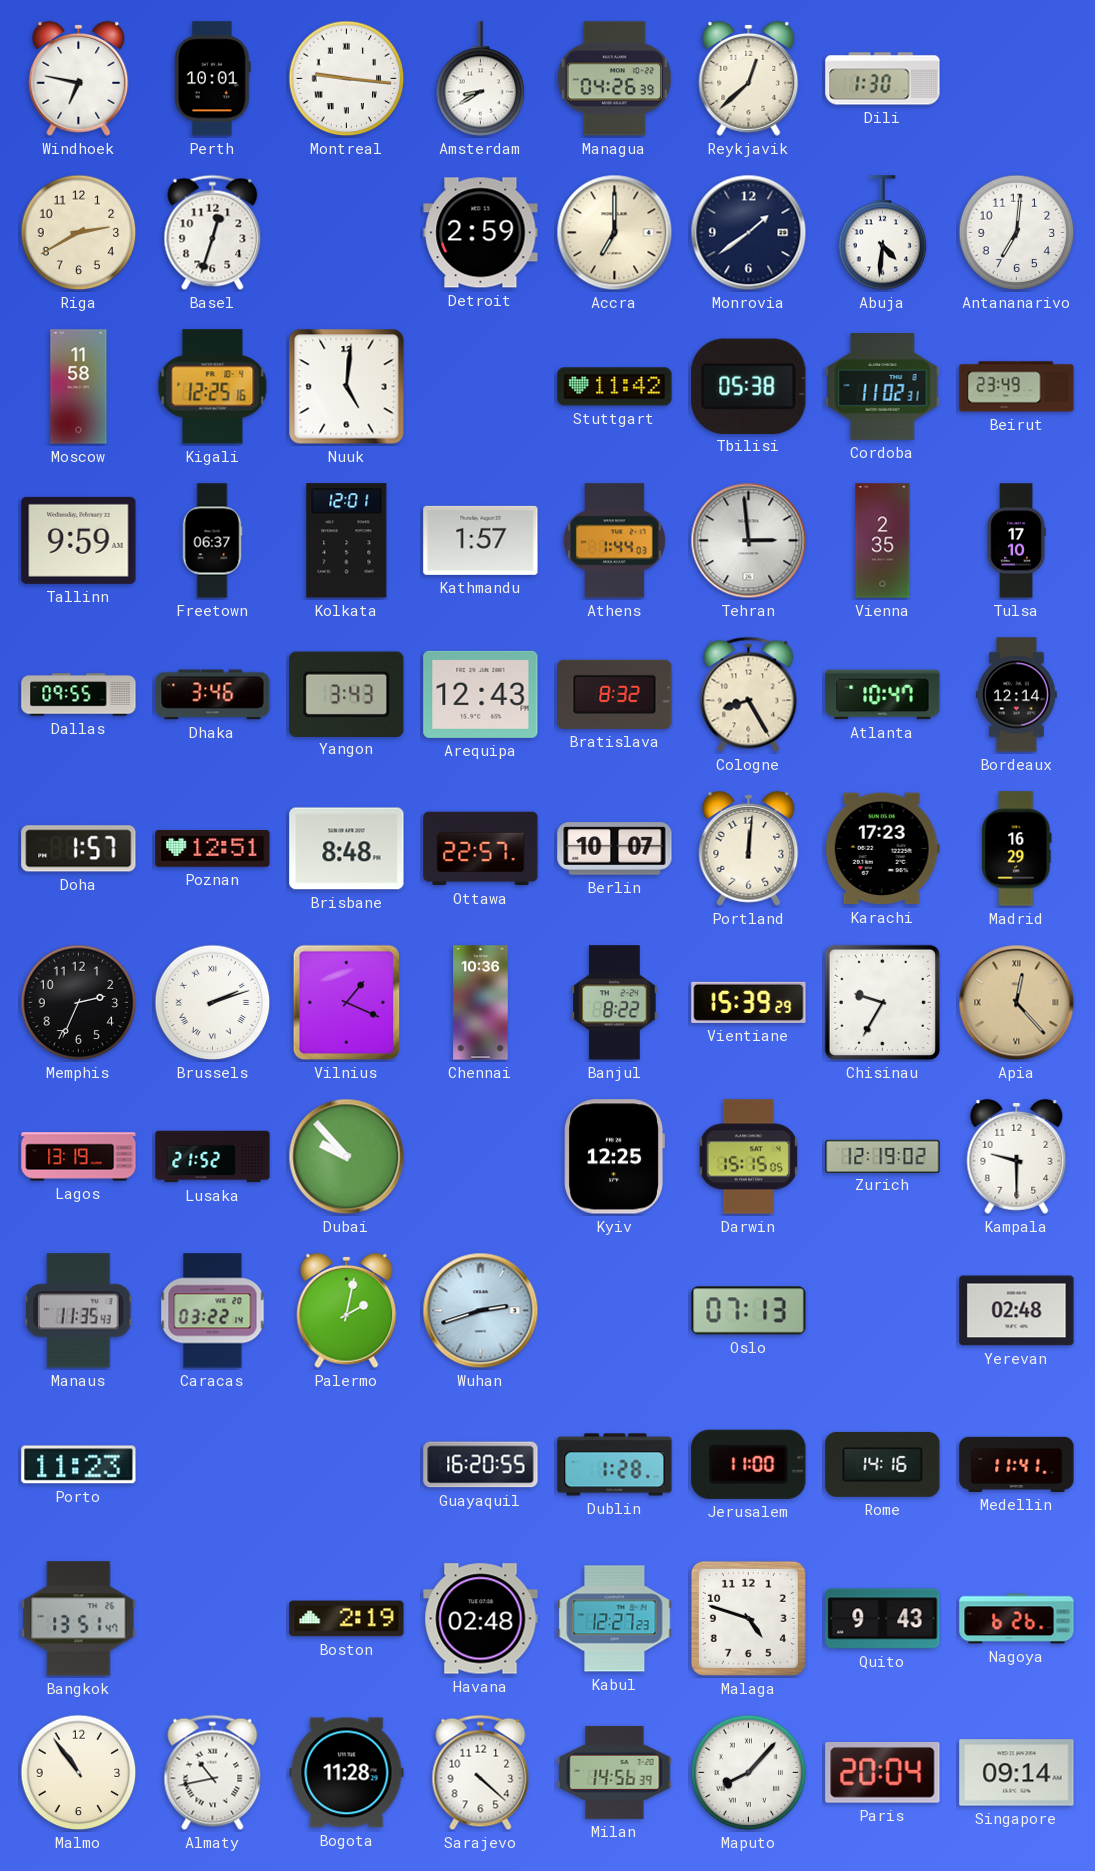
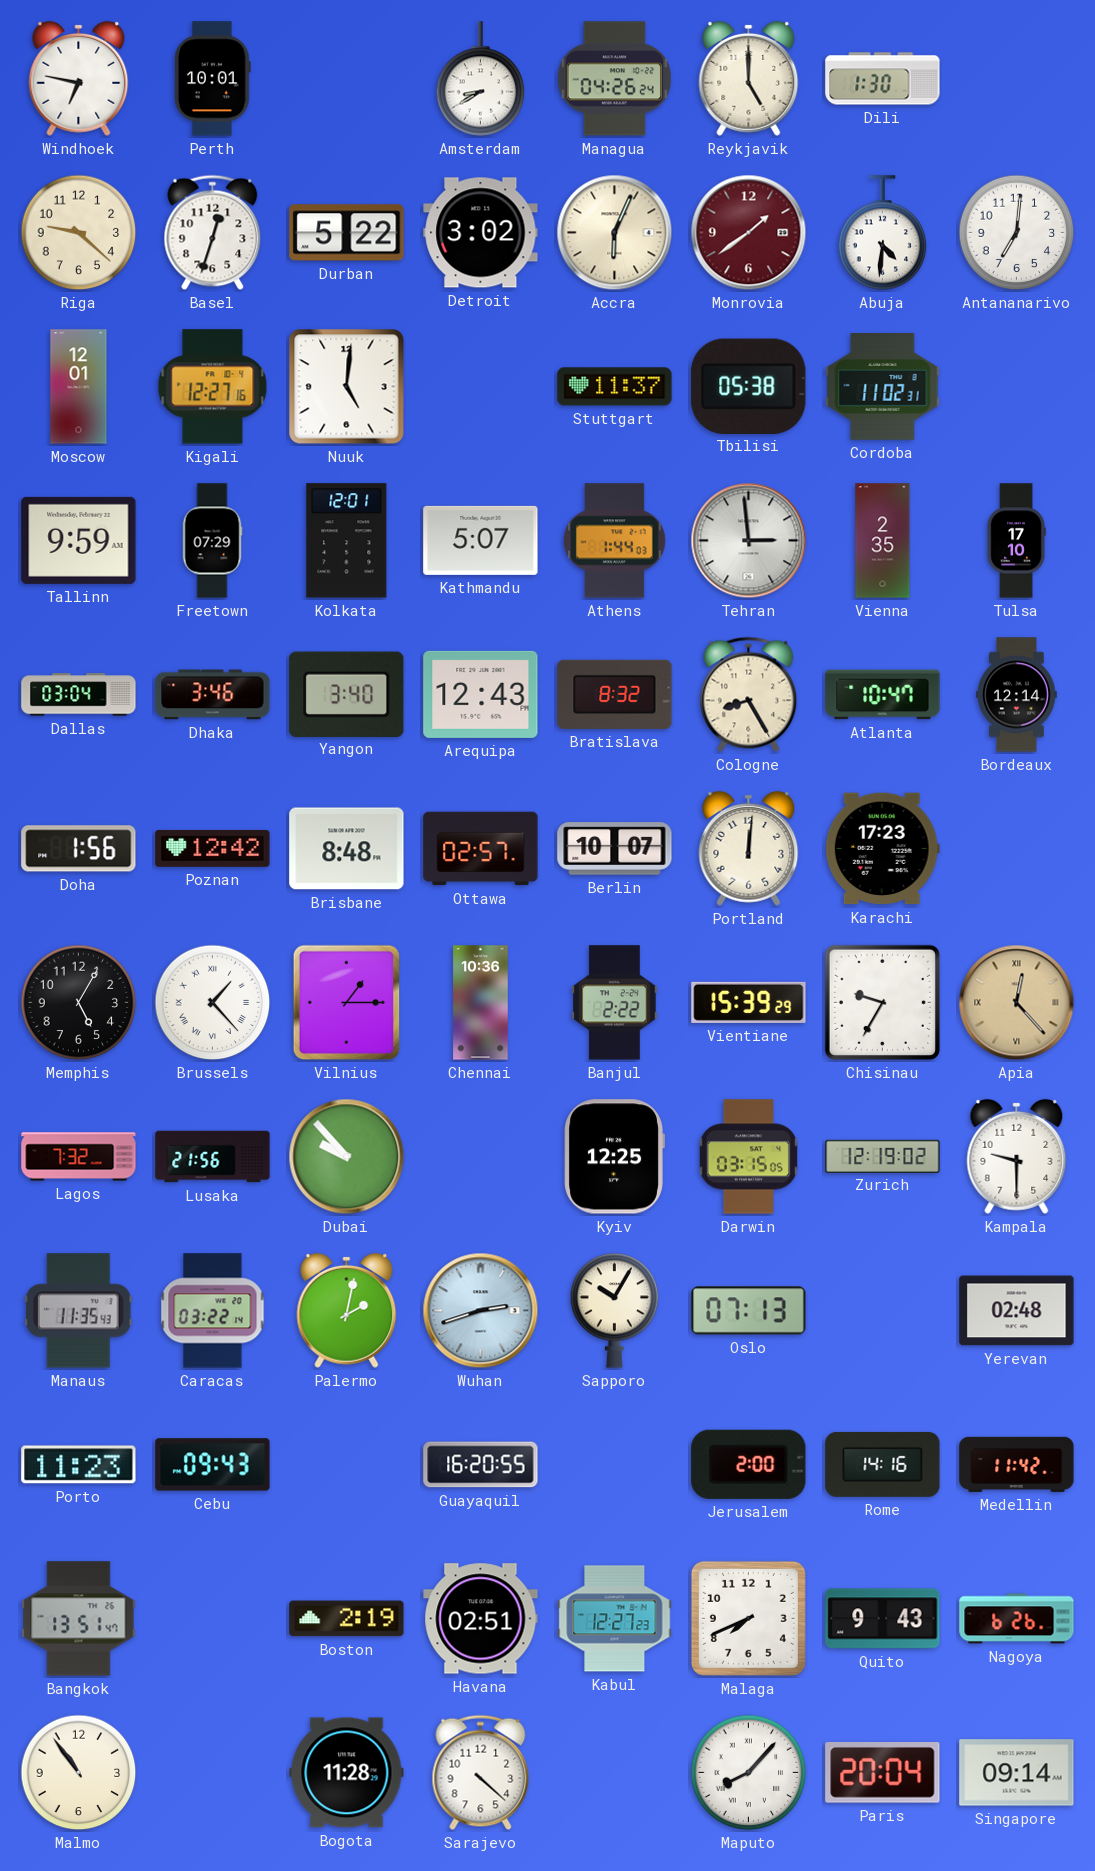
Montreal: 9:16 -> none
Managua: 04:26:39 -> 04:26:24
Reykjavik: 12:38 -> 5:00
Riga: 2:40 -> 9:22
Durban: none -> 5:22
Detroit: 2:59 -> 3:02
Accra: 7:00 -> 6:04
Monrovia dial: navy -> burgundy
Moscow: 11:58 -> 12:01
Kigali: 12:25 -> 12:27
Stuttgart: 11:42 -> 11:37
Beirut: 23:49 -> none
Freetown: 06:37 -> 07:29
Kathmandu: 1:57 -> 5:07
Dallas: 09:55 -> 03:04
Yangon: 3:43 -> 3:40
Doha: 1:57 -> 1:56
Poznan: 12:51 -> 12:42
Ottawa: 22:57 -> 02:57
Madrid: 16:29 -> none
Memphis: 2:34 -> 5:05
Brussels: 2:12 -> 1:23
Vilnius: 1:19 -> 1:15
Banjul: 8:22 -> 2:22
Lagos: 13:19 -> 7:32
Lusaka: 21:52 -> 21:56
Darwin: 15:15 -> 03:15
Sapporo: none -> 10:05
Cebu: none -> 09:43
Dublin: 1:28 -> none
Jerusalem: 11:00 -> 2:00
Medellin: 11:41 -> 11:42
Havana: 02:48 -> 02:51
Malaga: 4:48 -> 7:41
Almaty: 10:43 -> none
Milan: 14:56 -> none
